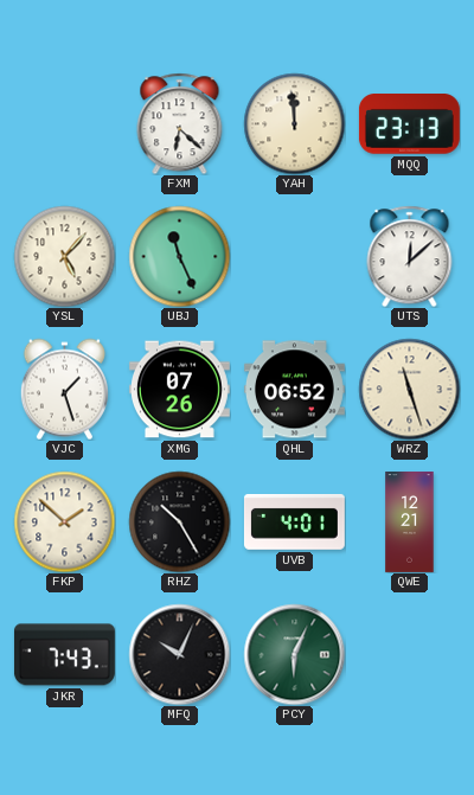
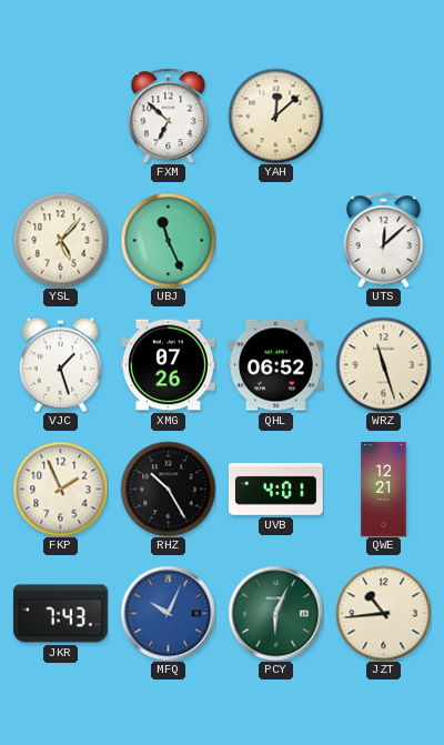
FXM: 6:22 -> 6:52
YAH: 11:59 -> 12:08
MQQ: 23:13 -> none
FKP: 1:52 -> 1:56
MFQ dial: black -> blue
JZT: none -> 10:44
